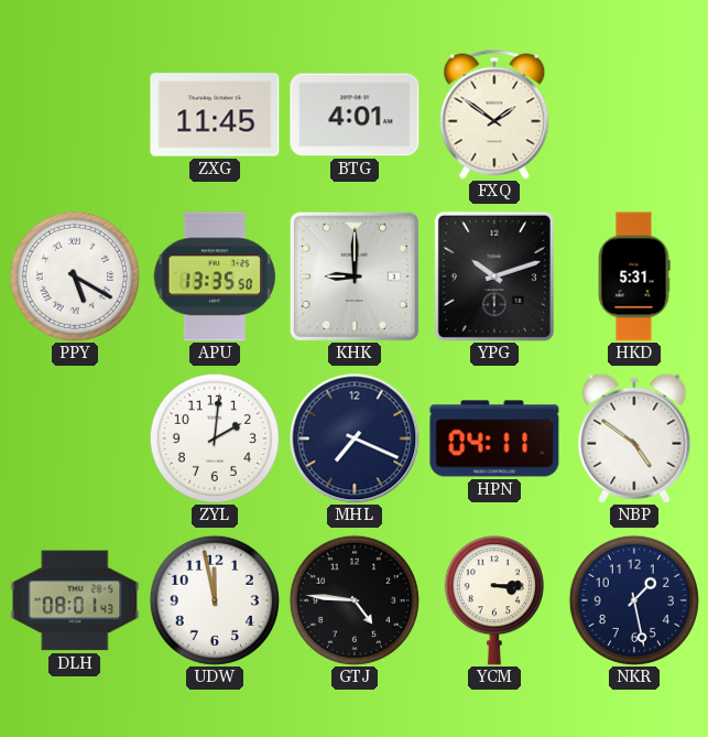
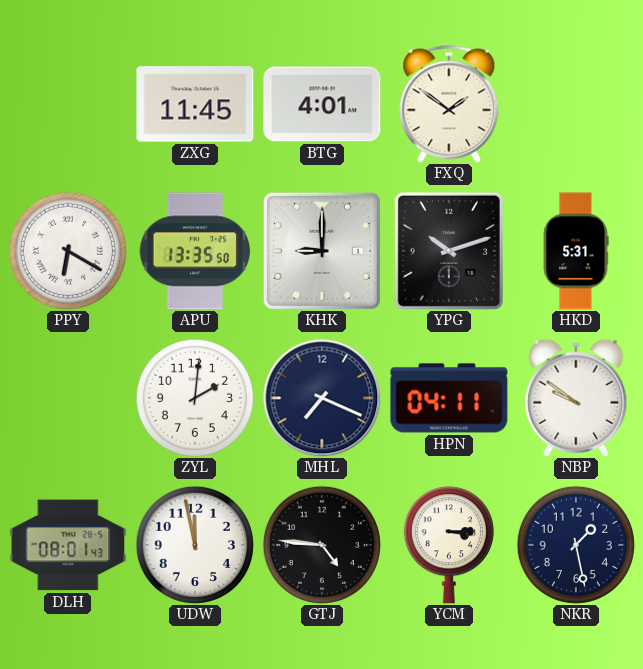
PPY: 5:20 -> 6:20
NBP: 4:51 -> 9:51
